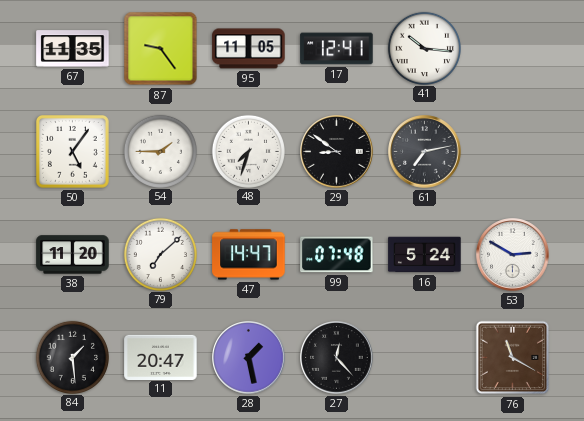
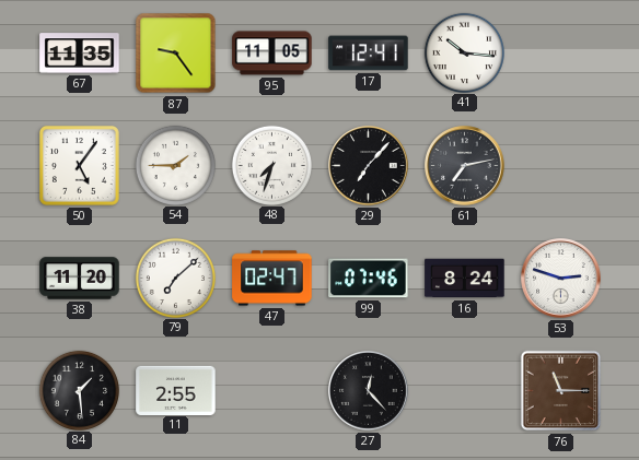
29: 8:51 -> 7:07
47: 14:47 -> 02:47
99: 07:48 -> 07:46
16: 5:24 -> 8:24
53: 2:50 -> 2:48
11: 20:47 -> 2:55
28: 1:28 -> none
76: 11:20 -> 11:15
